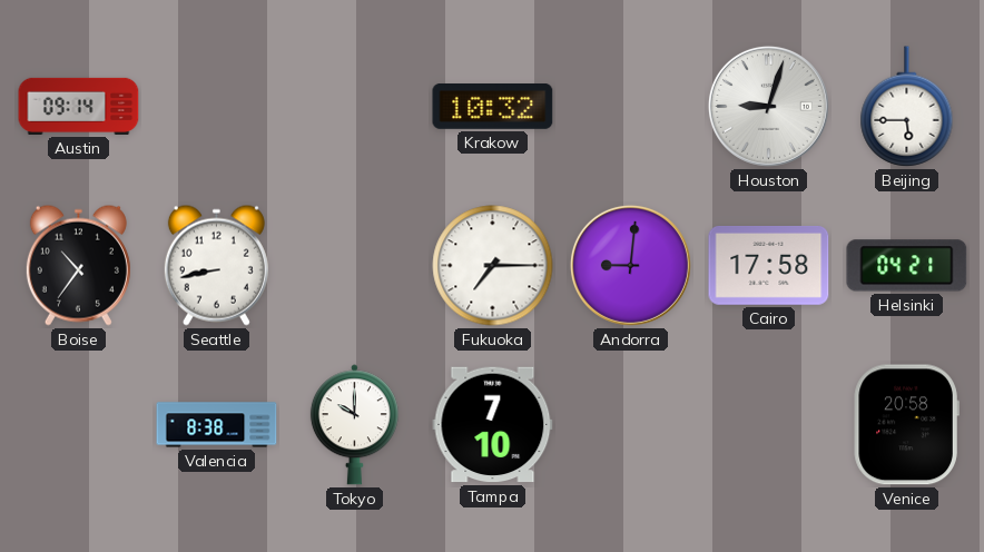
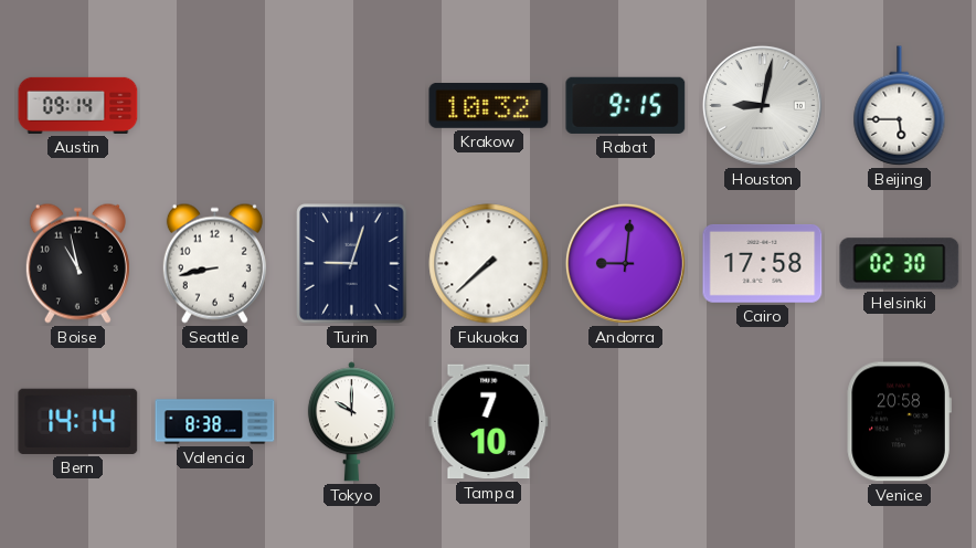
Rabat: none -> 9:15
Houston: 9:03 -> 9:02
Boise: 10:36 -> 10:58
Turin: none -> 9:03
Fukuoka: 7:15 -> 7:38
Helsinki: 04:21 -> 02:30
Bern: none -> 14:14
